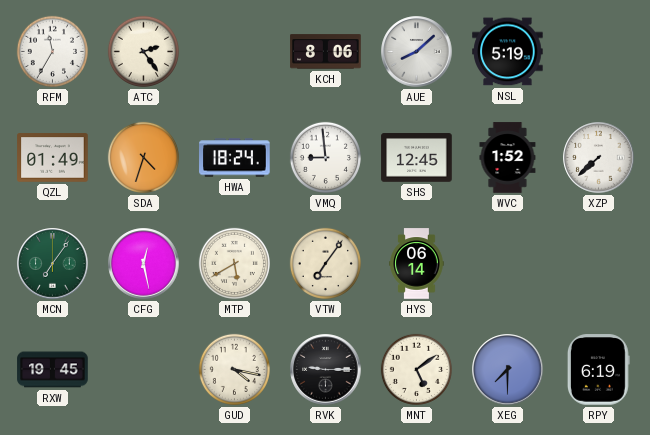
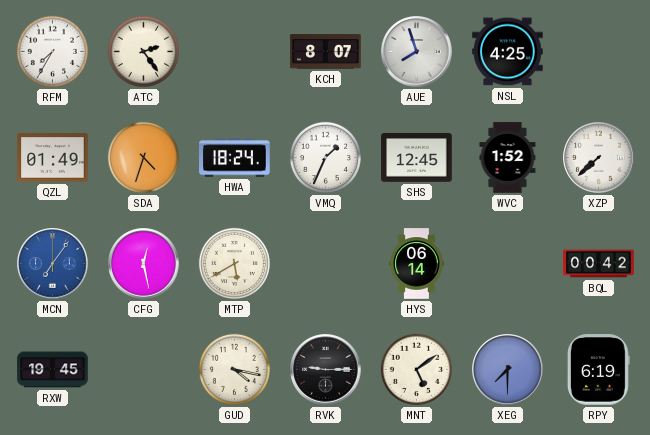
RFM: 11:35 -> 7:35
KCH: 8:06 -> 8:07
AUE: 8:08 -> 7:57
NSL: 5:19 -> 4:25
VMQ: 8:59 -> 1:34
MCN dial: green -> blue
VTW: 7:06 -> none
BQL: none -> 00:42
